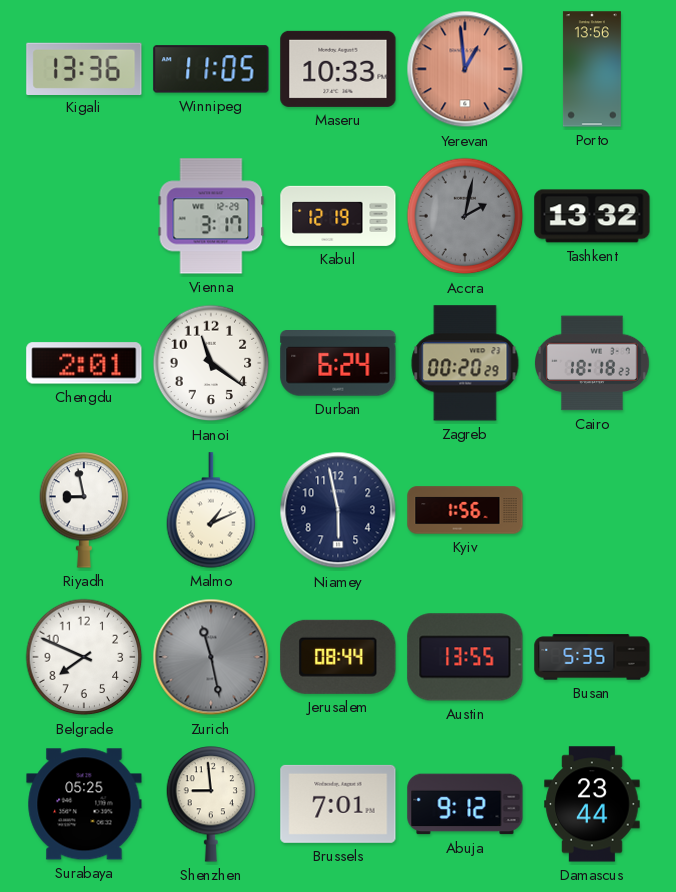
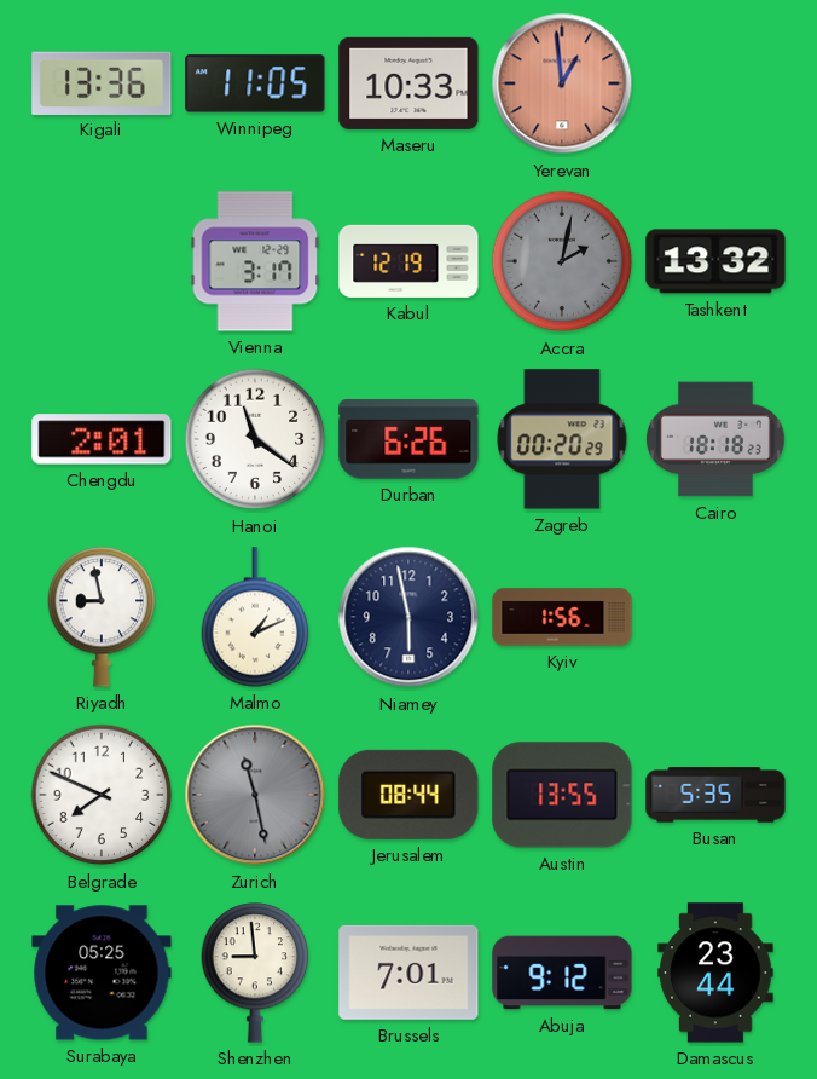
Porto: 13:56 -> none
Durban: 6:24 -> 6:26
